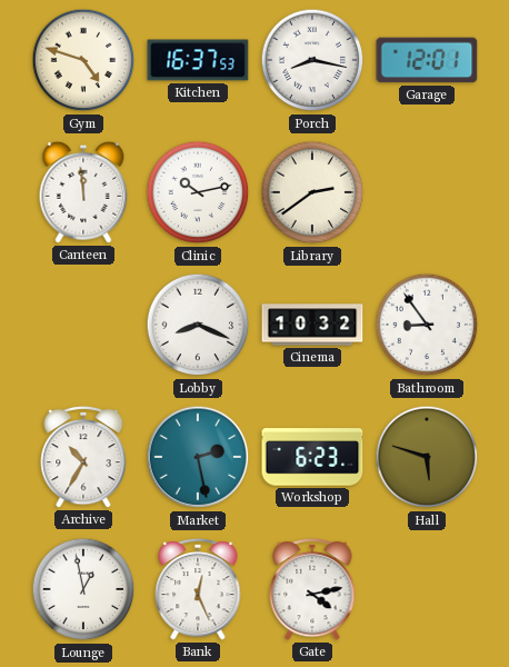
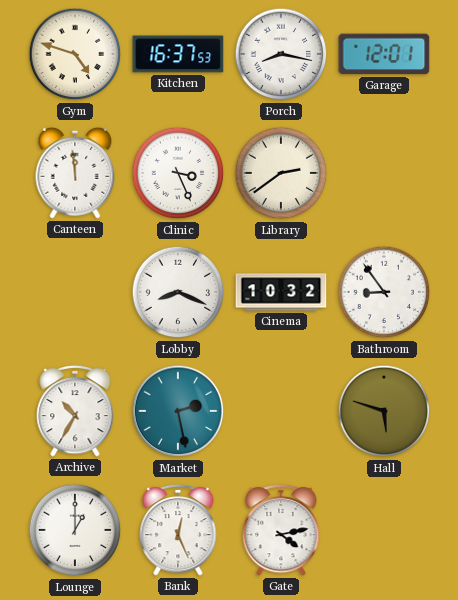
Clinic: 10:13 -> 3:26
Workshop: 6:23 -> none
Lounge: 12:58 -> 1:00
